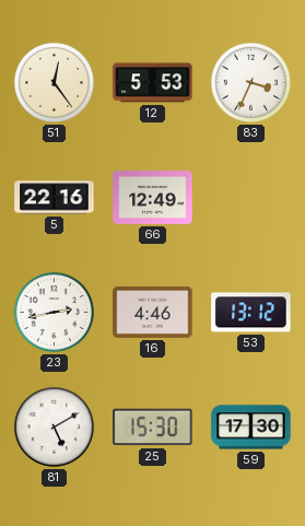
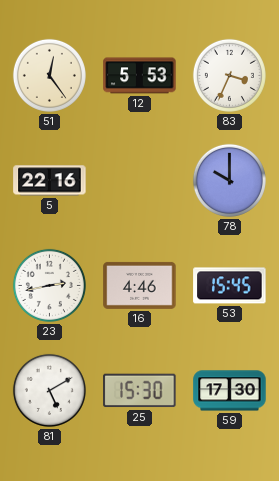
66: 12:49 -> none
78: none -> 10:00
53: 13:12 -> 15:45
